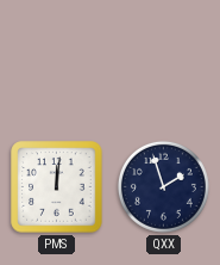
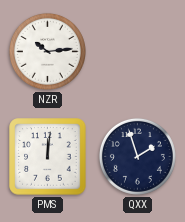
NZR: none -> 10:14
